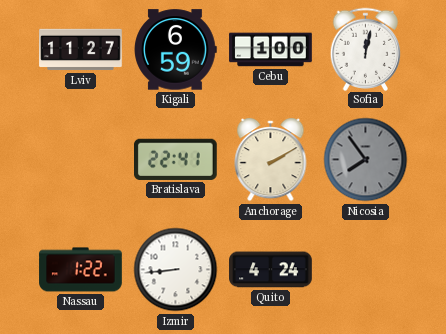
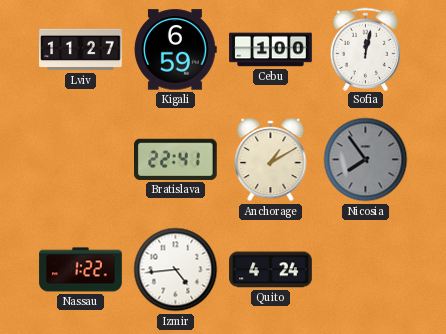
Anchorage: 2:10 -> 1:10
Izmir: 8:44 -> 4:44
